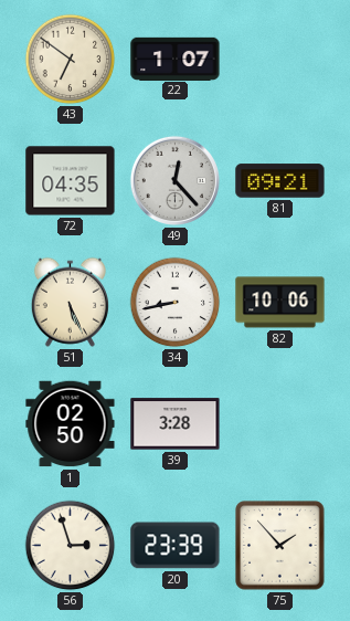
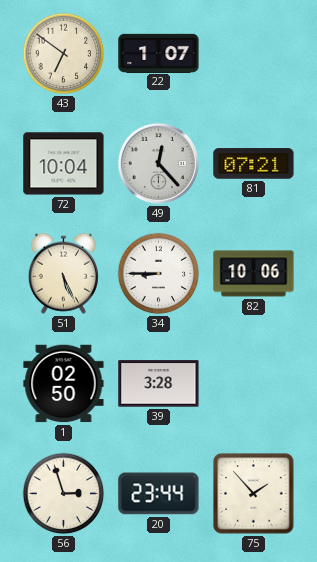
72: 04:35 -> 10:04
81: 09:21 -> 07:21
34: 8:43 -> 8:45
20: 23:39 -> 23:44
